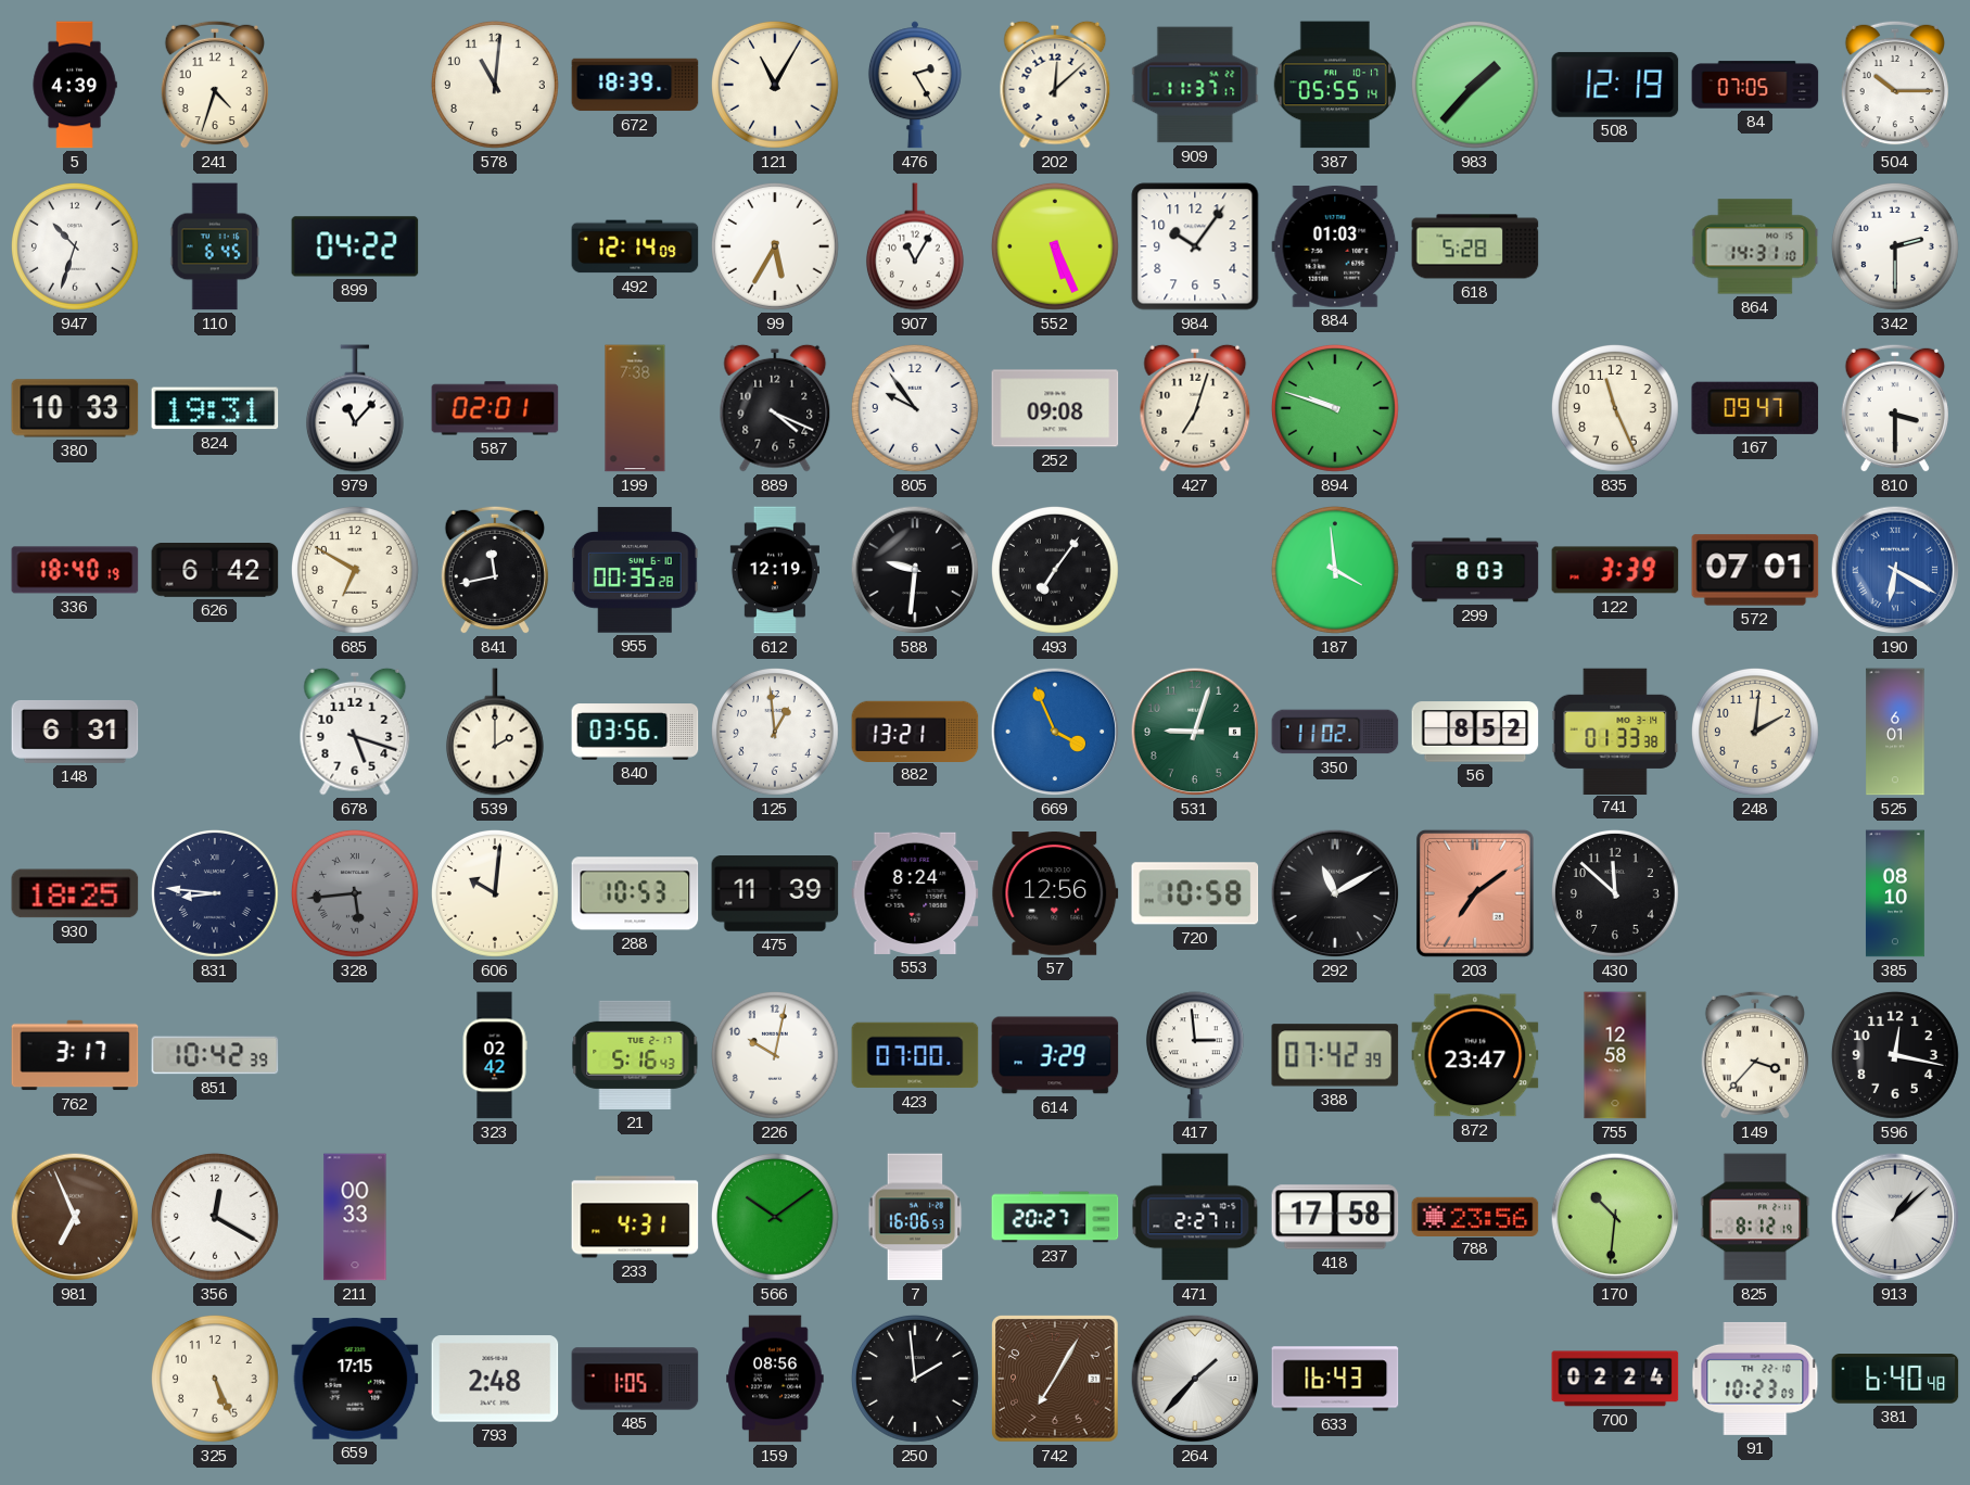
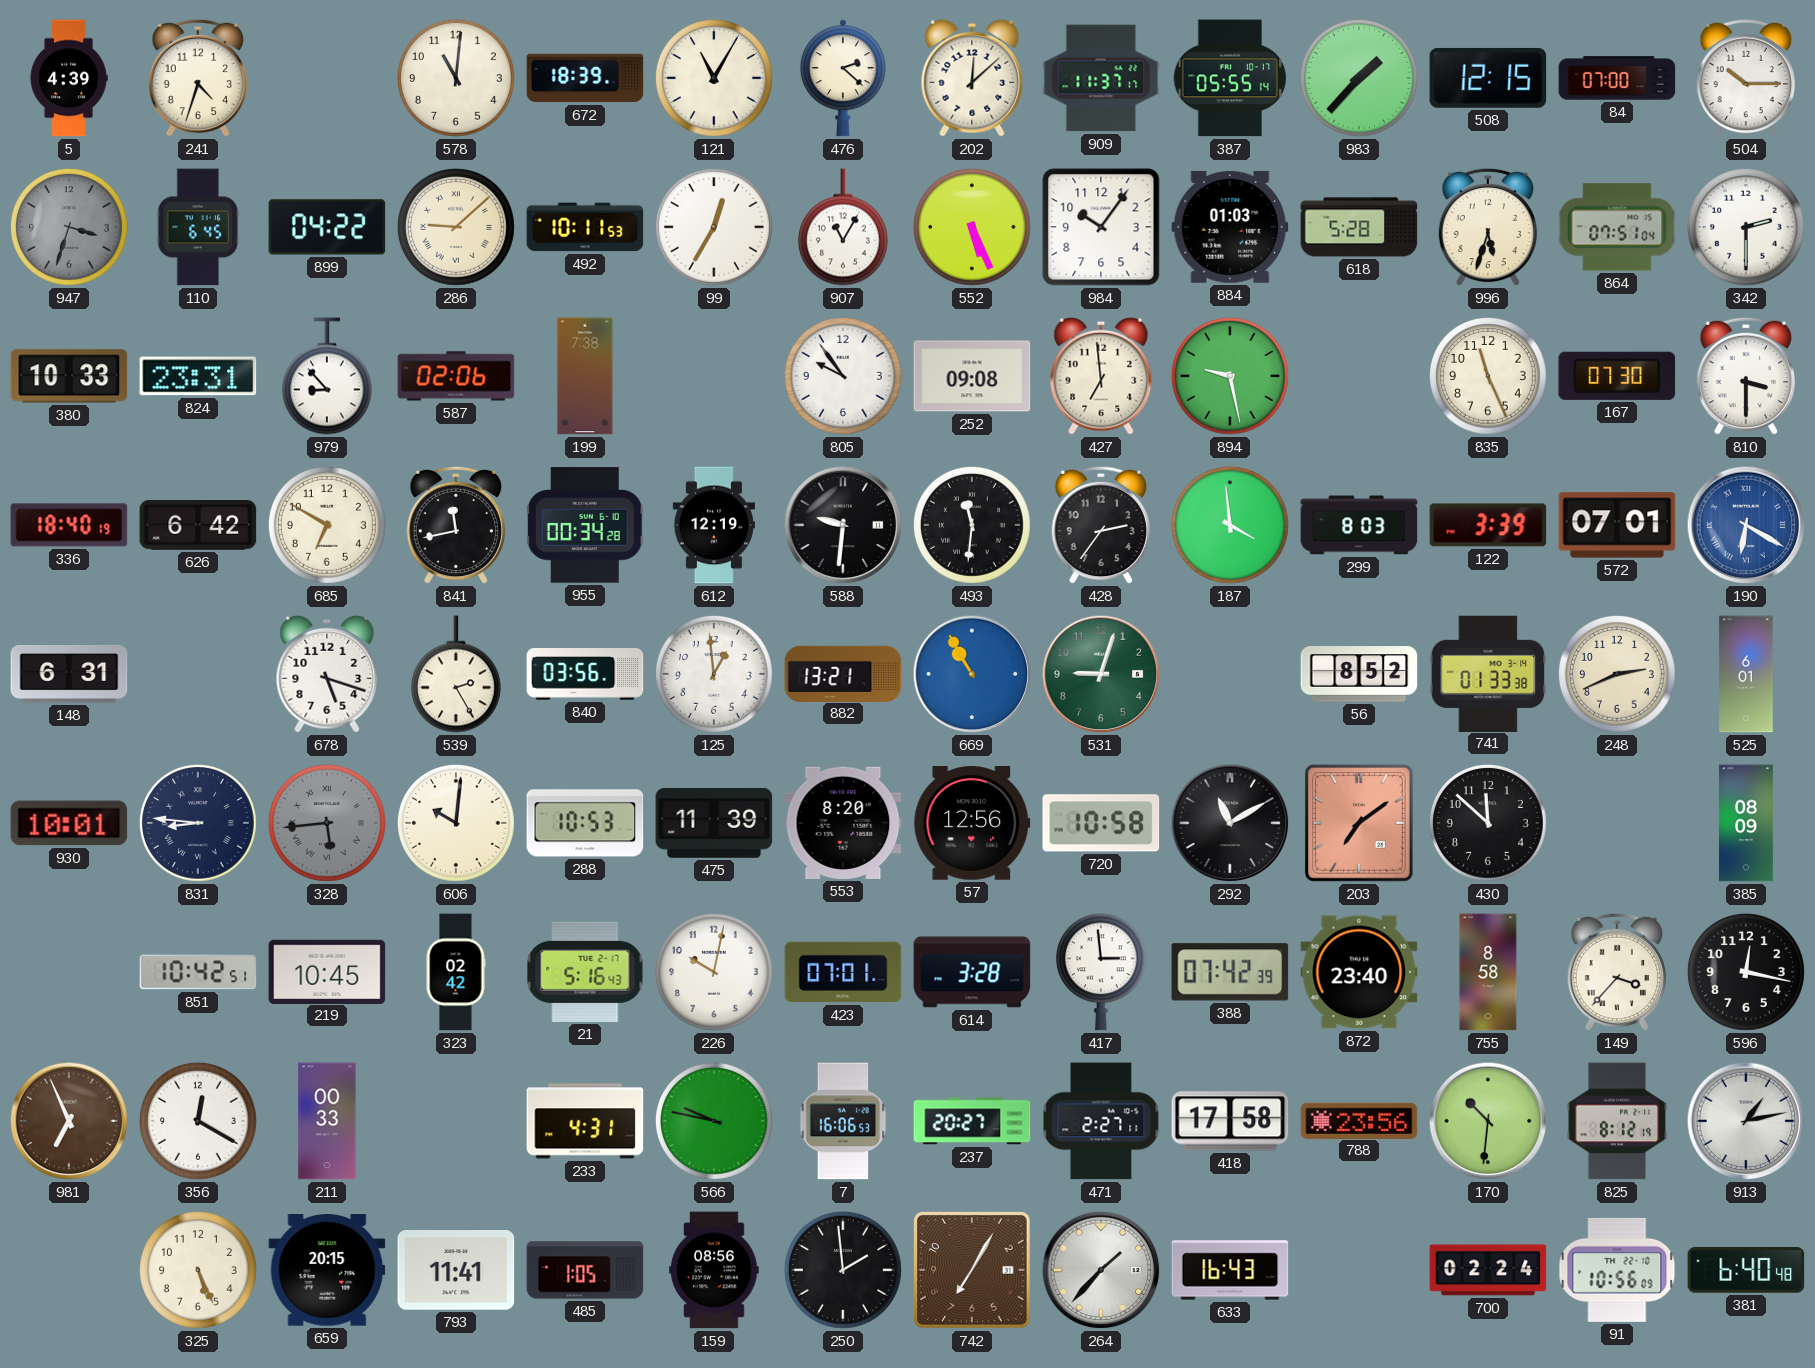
476: 2:25 -> 2:22
508: 12:19 -> 12:15
84: 07:05 -> 07:00
947: 10:33 -> 3:33
947 dial: white -> grey
286: none -> 9:08
492: 12:14 -> 10:11
99: 5:35 -> 12:35
996: none -> 5:33
864: 14:31 -> 07:51
824: 19:31 -> 23:31
979: 11:07 -> 8:53
587: 02:01 -> 02:06
889: 4:19 -> none
427: 7:03 -> 6:59
894: 9:48 -> 9:28
167: 09:47 -> 07:30
955: 00:35 -> 00:34
493: 7:06 -> 11:31
428: none -> 2:36
539: 2:00 -> 2:25
669: 3:56 -> 10:55
350: 11:02 -> none
248: 2:01 -> 2:41
930: 18:25 -> 10:01
553: 8:24 -> 8:20
385: 08:10 -> 08:09
762: 3:17 -> none
851: 10:42:39 -> 10:42:51
219: none -> 10:45
423: 07:00 -> 07:01
614: 3:29 -> 3:28
872: 23:47 -> 23:40
755: 12:58 -> 8:58
566: 10:09 -> 9:47
913: 1:08 -> 1:13
659: 17:15 -> 20:15
793: 2:48 -> 11:41
91: 10:23 -> 10:56
